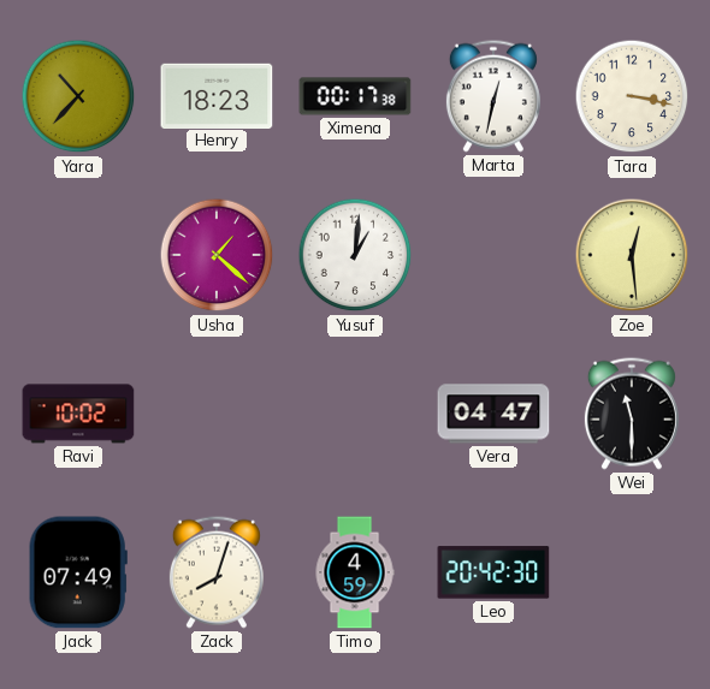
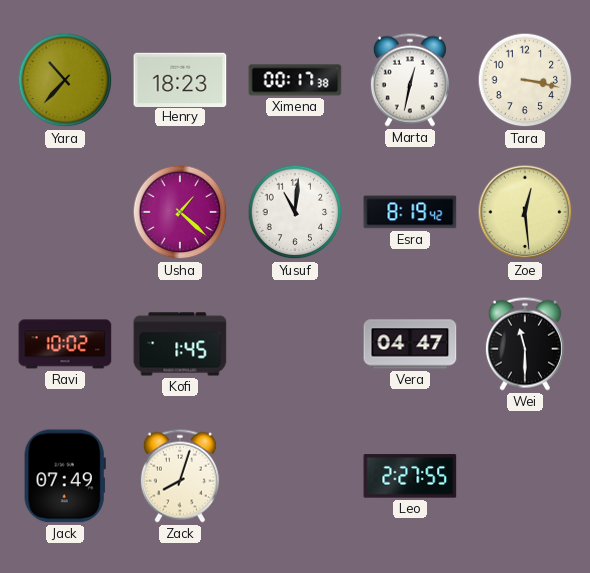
Yusuf: 1:01 -> 11:01
Esra: none -> 8:19
Kofi: none -> 1:45
Timo: 4:59 -> none
Leo: 20:42 -> 2:27
